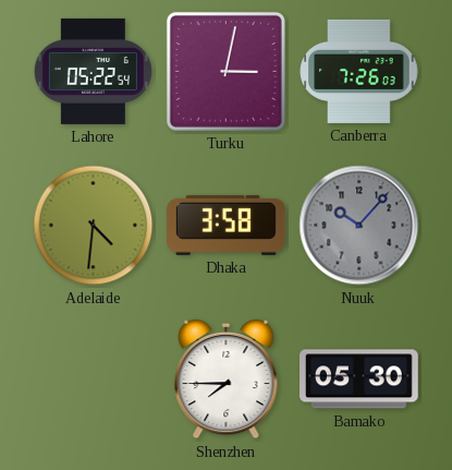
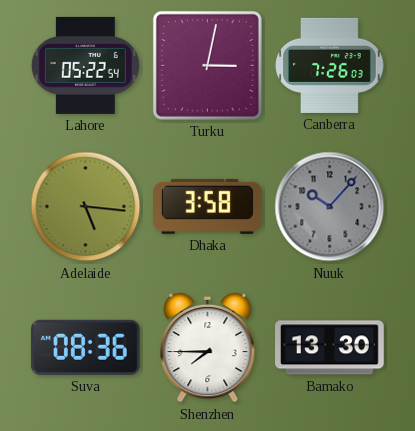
Adelaide: 4:31 -> 5:16
Suva: none -> 08:36
Bamako: 05:30 -> 13:30
